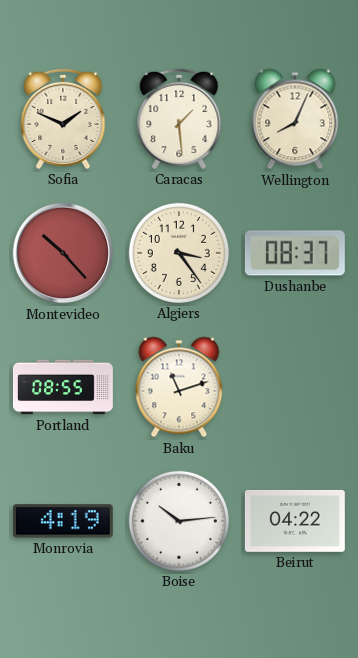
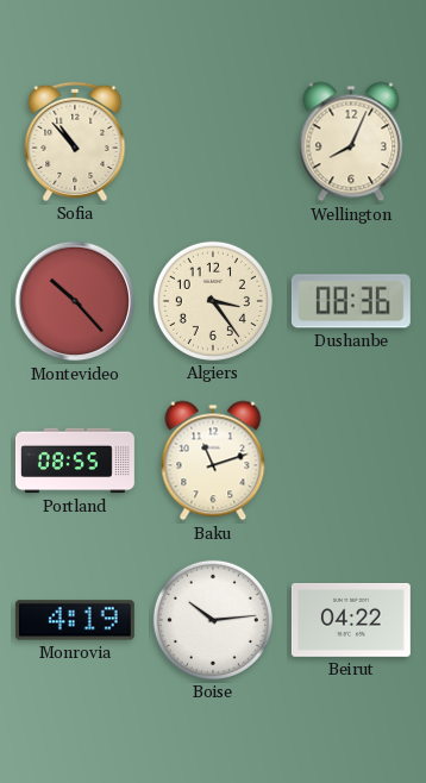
Sofia: 1:49 -> 10:53
Caracas: 1:29 -> none
Dushanbe: 08:37 -> 08:36
